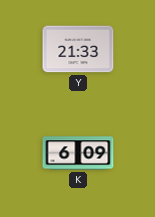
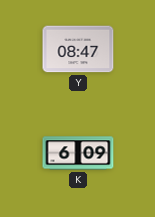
Y: 21:33 -> 08:47
